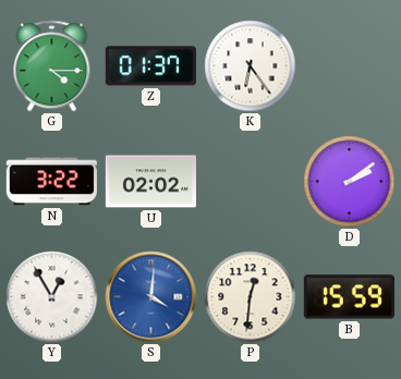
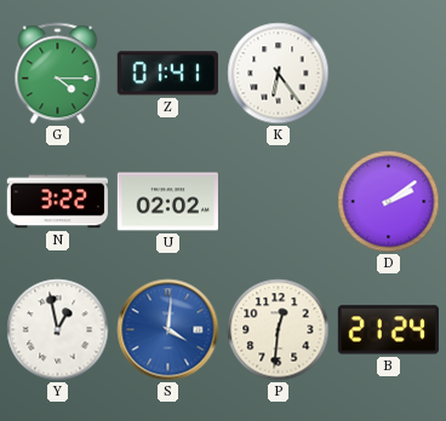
Z: 01:37 -> 01:41
Y: 12:55 -> 12:58
B: 15:59 -> 21:24
